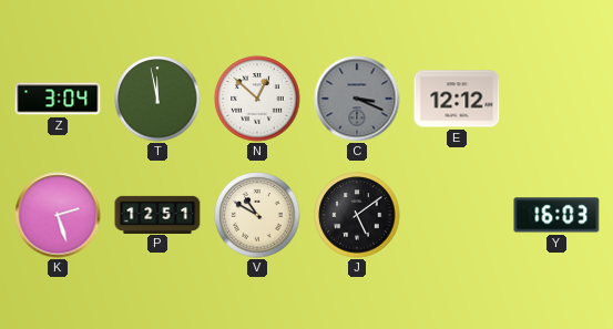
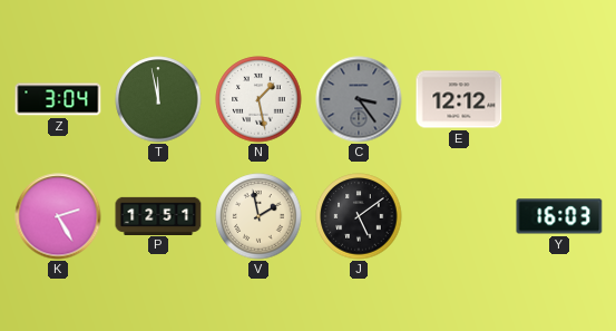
N: 12:52 -> 1:28
C: 3:19 -> 3:24
K: 2:27 -> 2:25
V: 10:50 -> 1:58
